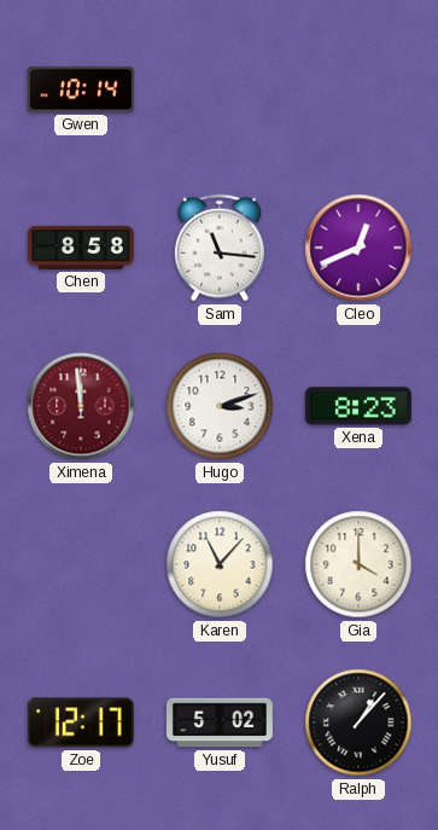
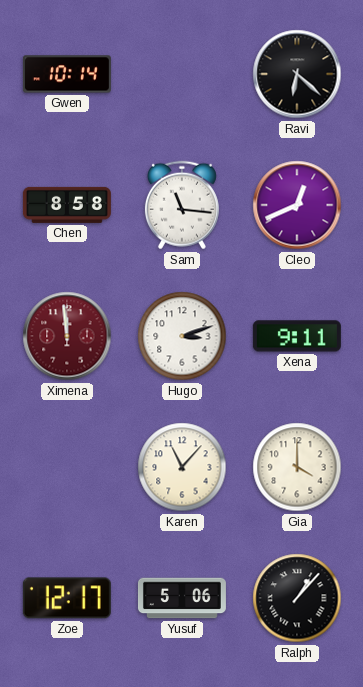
Ravi: none -> 6:22
Xena: 8:23 -> 9:11
Yusuf: 5:02 -> 5:06
